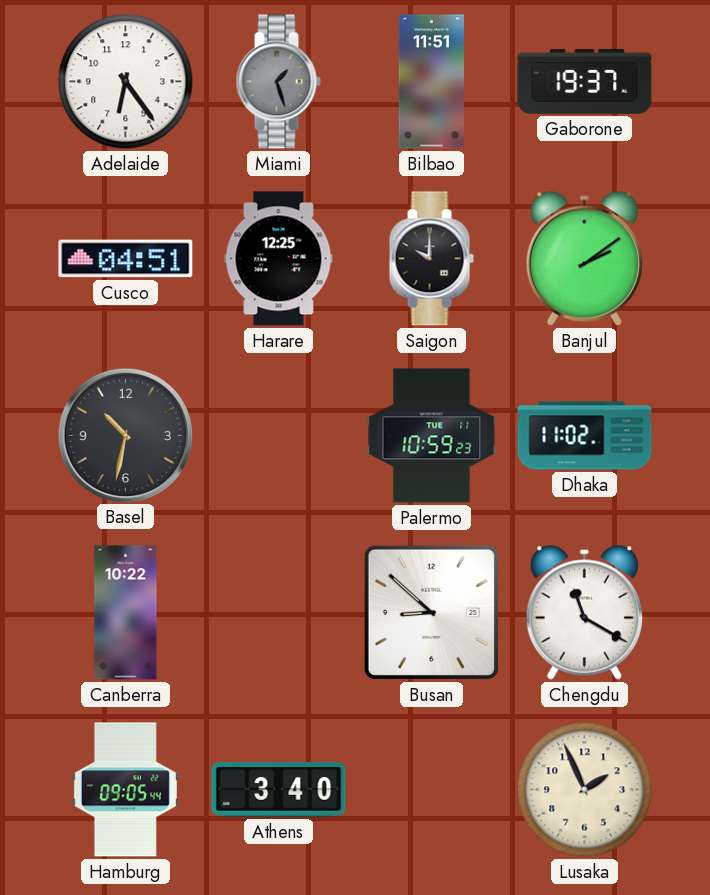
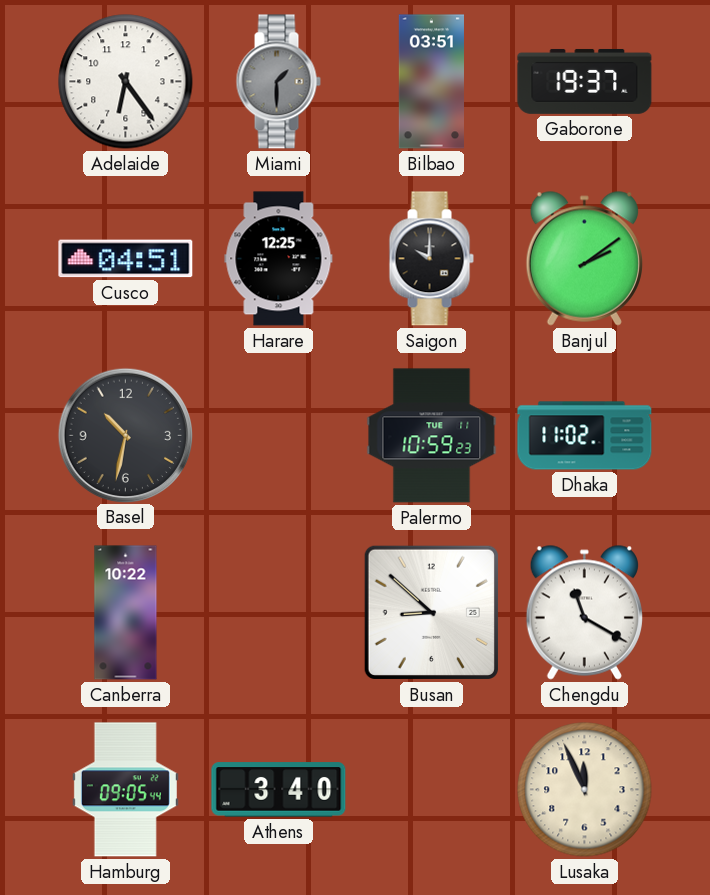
Miami: 1:27 -> 1:30
Bilbao: 11:51 -> 03:51
Lusaka: 1:56 -> 11:56
